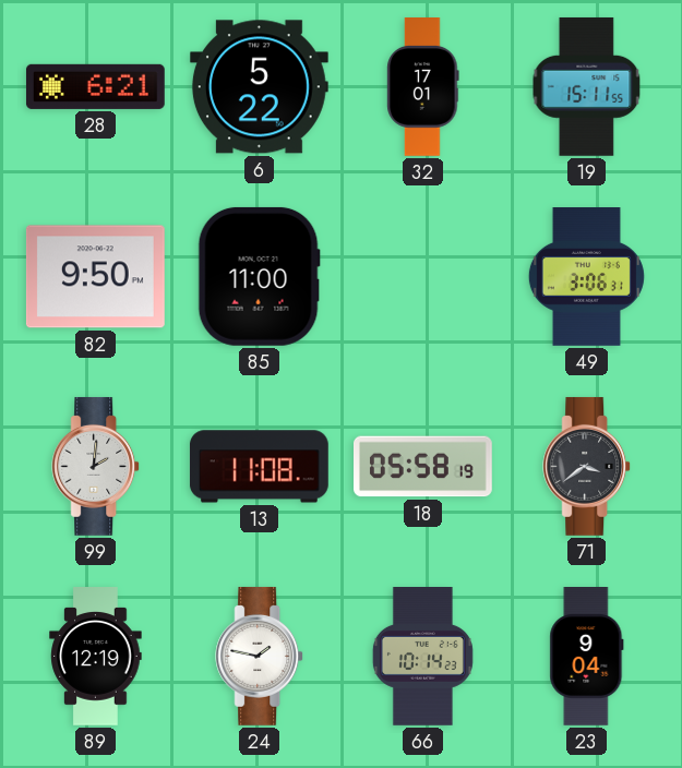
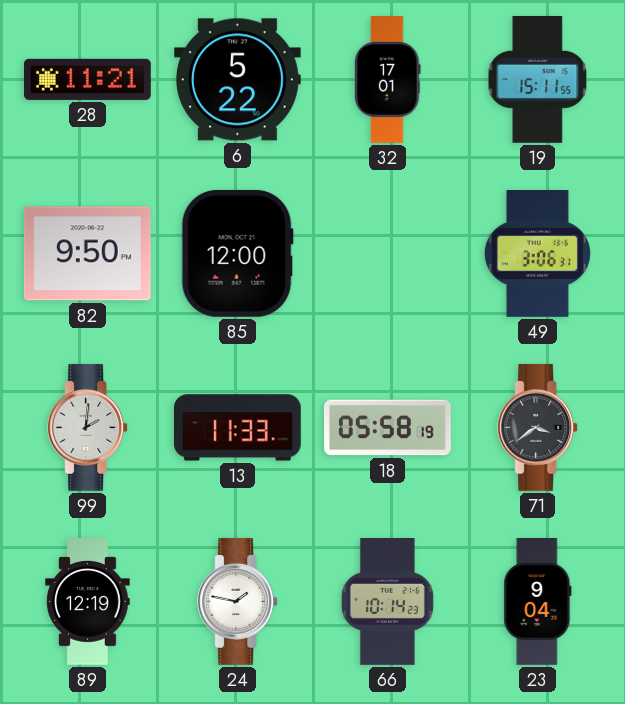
28: 6:21 -> 11:21
85: 11:00 -> 12:00
13: 11:08 -> 11:33
